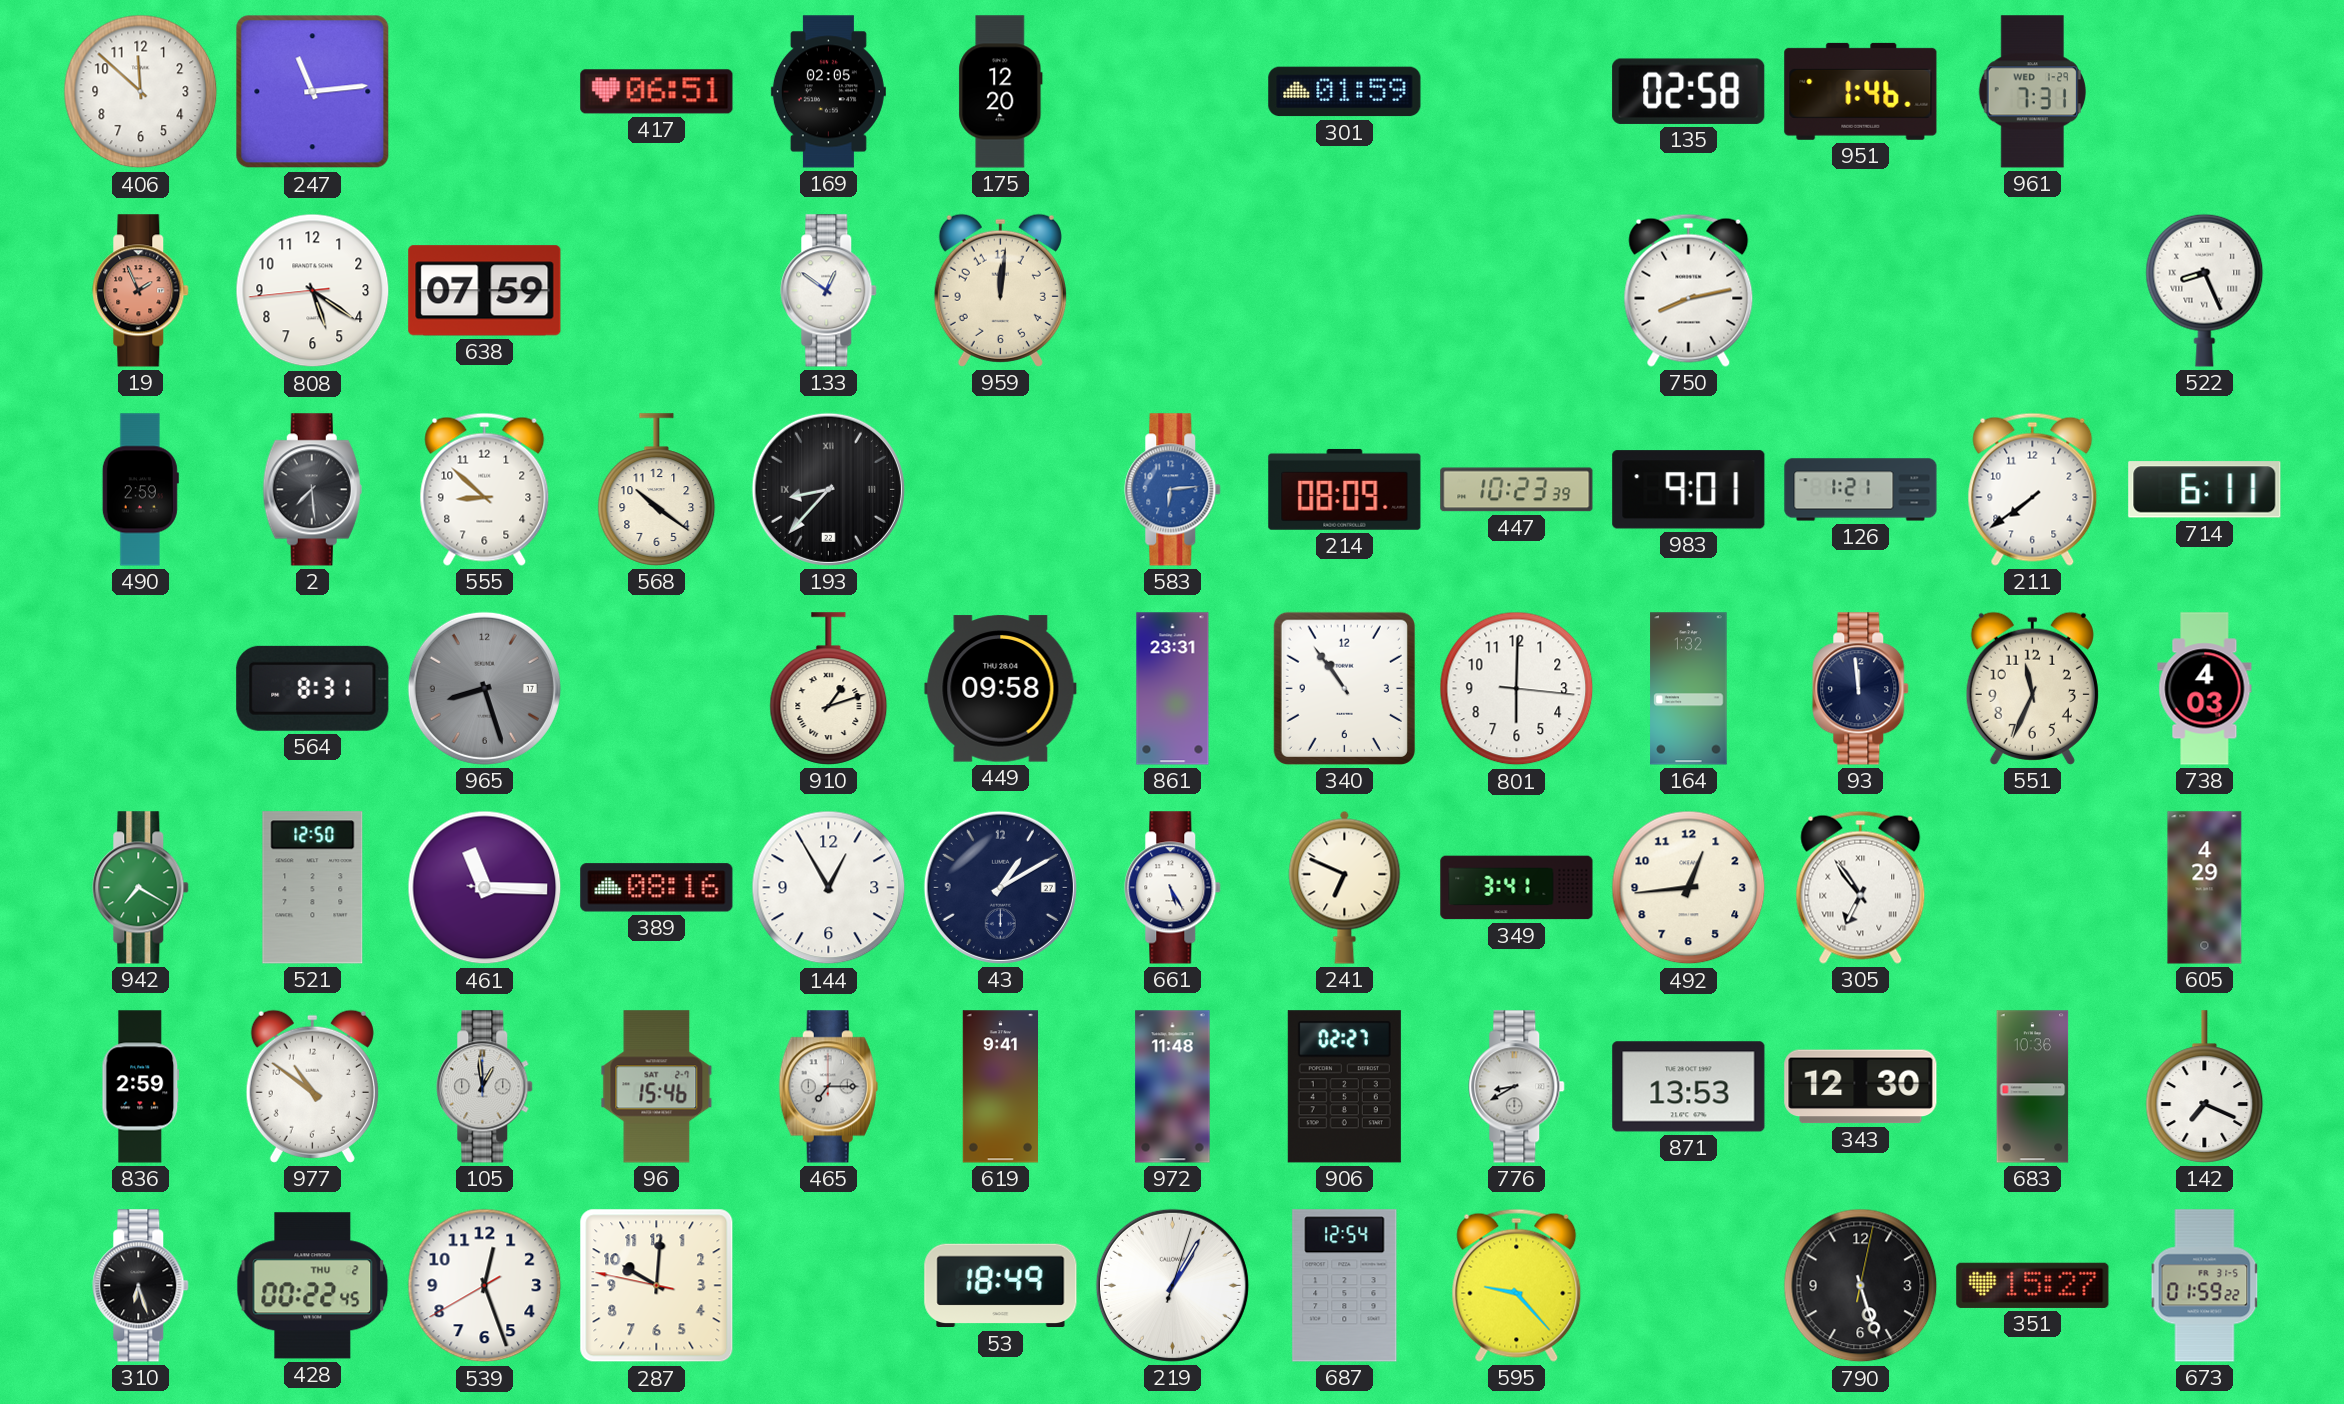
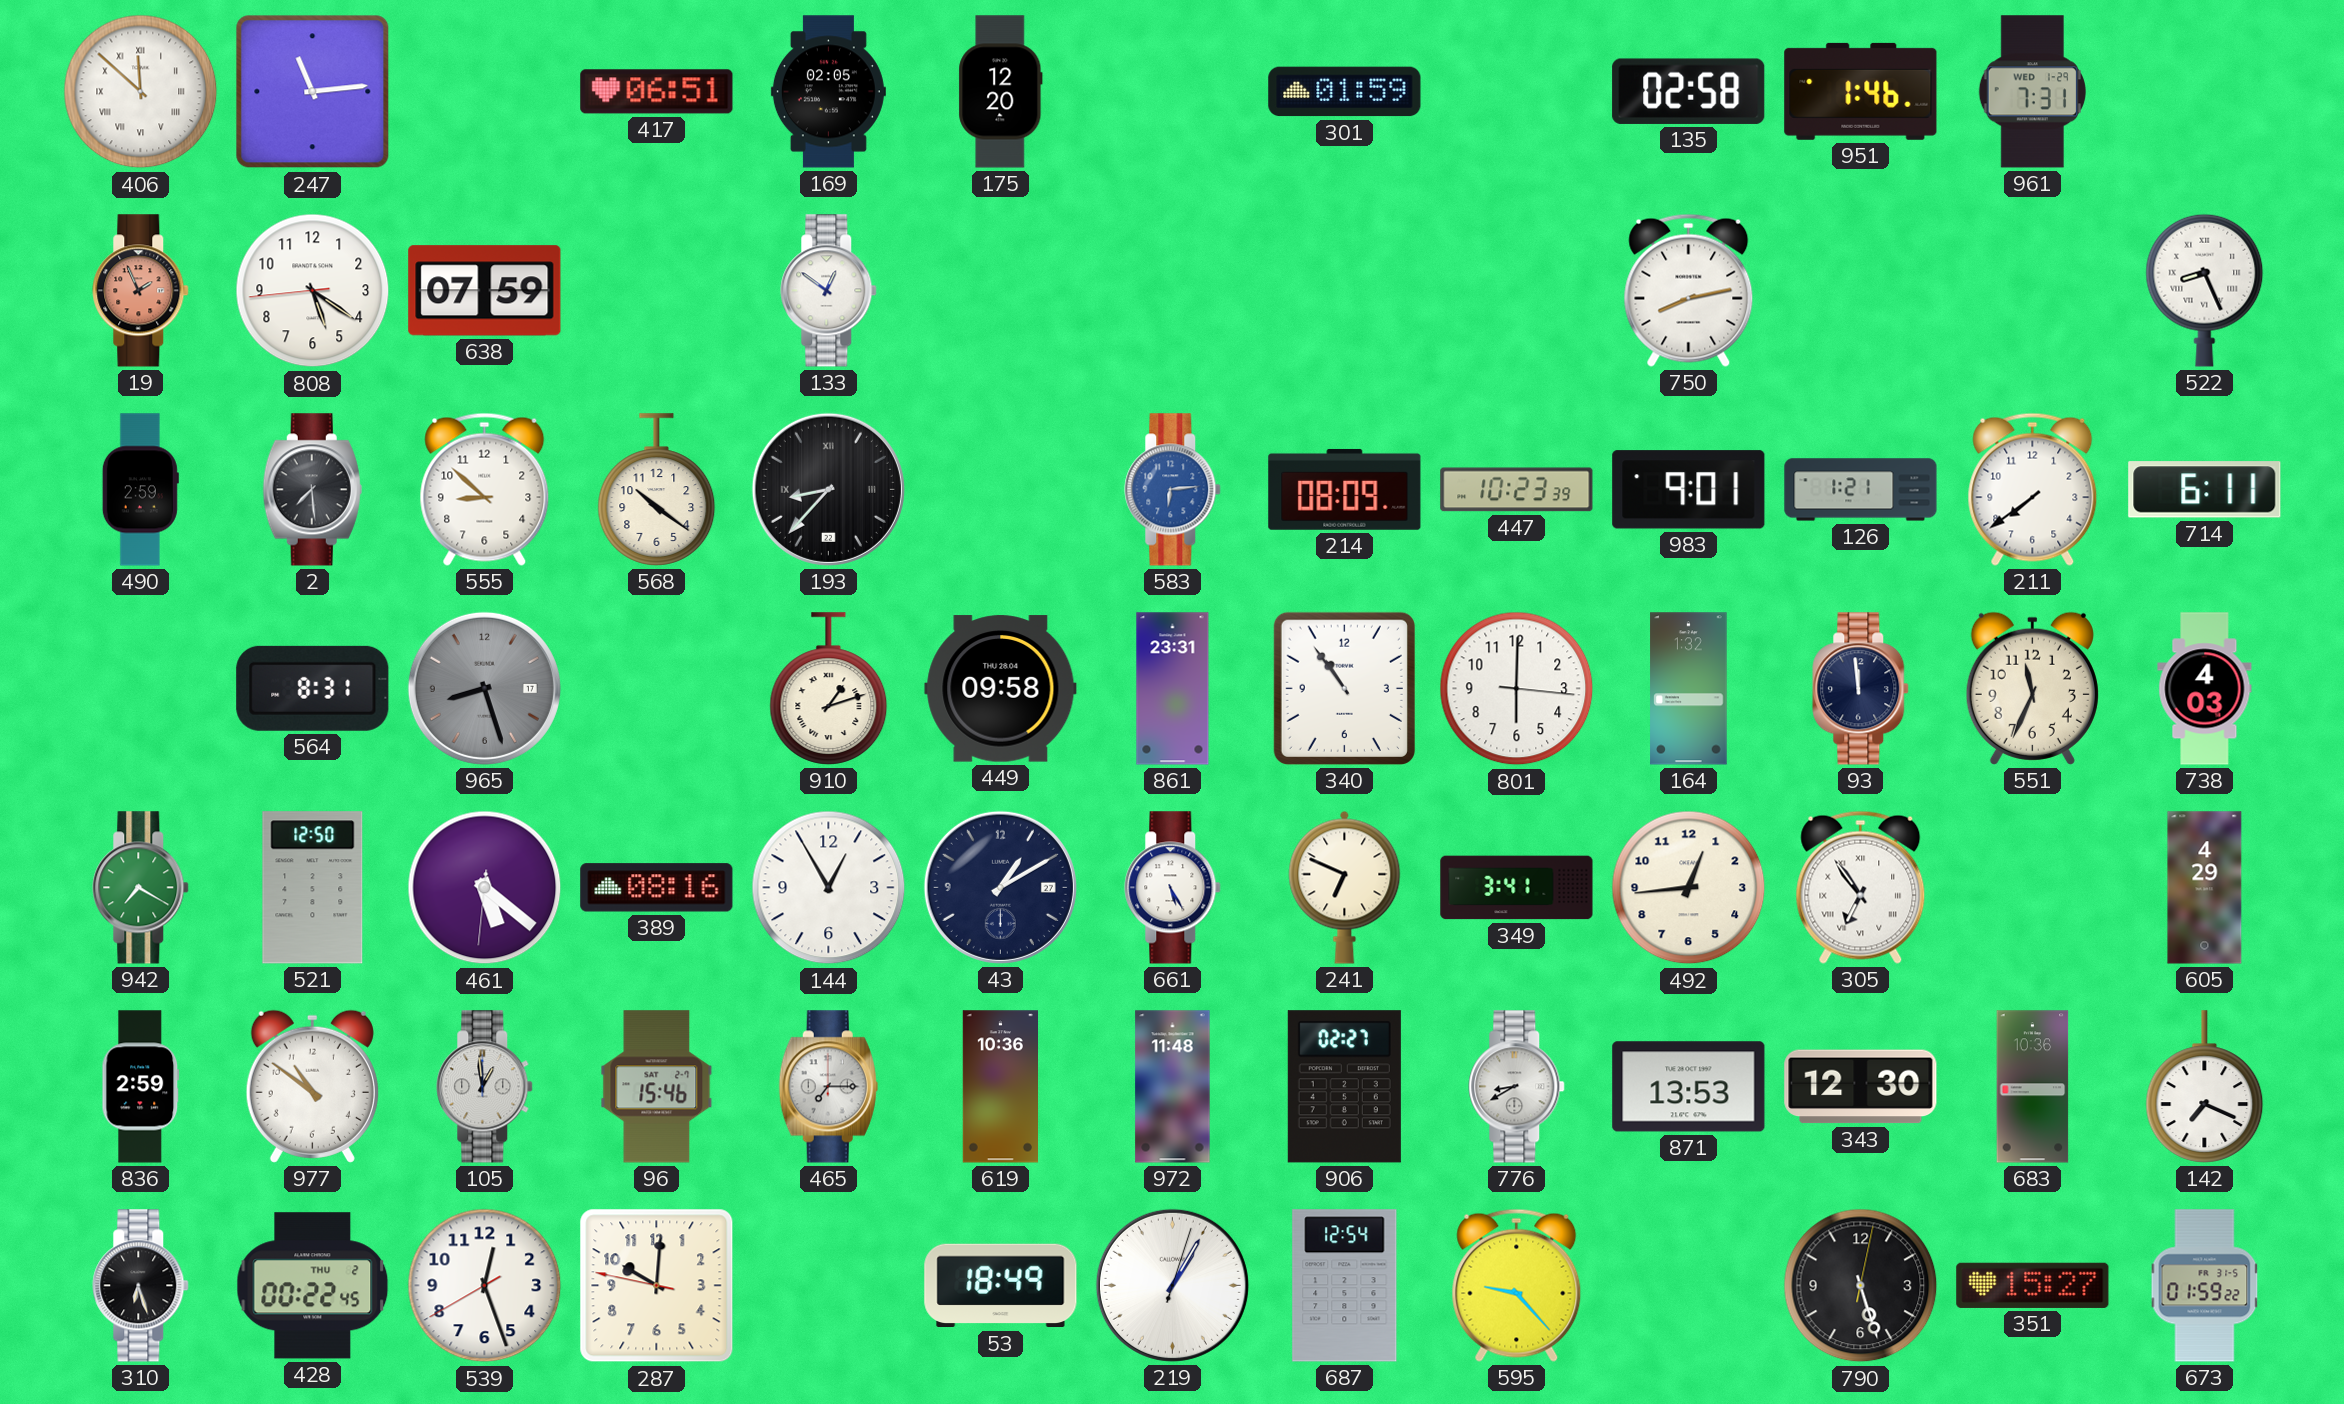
406 numerals: Arabic -> Roman
959: 12:01 -> none
461: 11:15 -> 5:21
619: 9:41 -> 10:36
